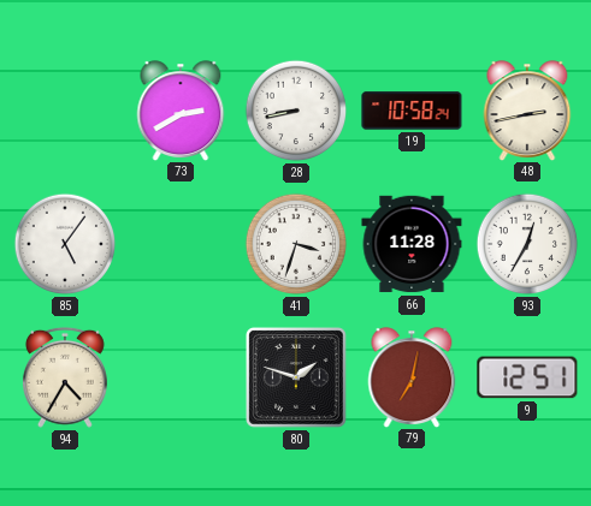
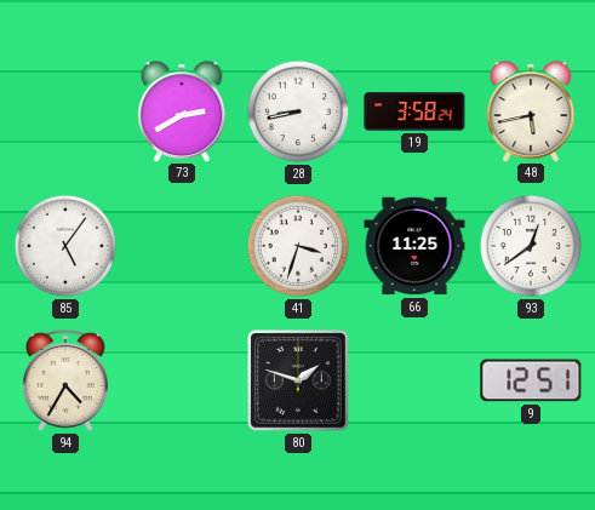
19: 10:58 -> 3:58
48: 2:43 -> 5:43
66: 11:28 -> 11:25
93: 12:35 -> 12:39
79: 7:02 -> none
